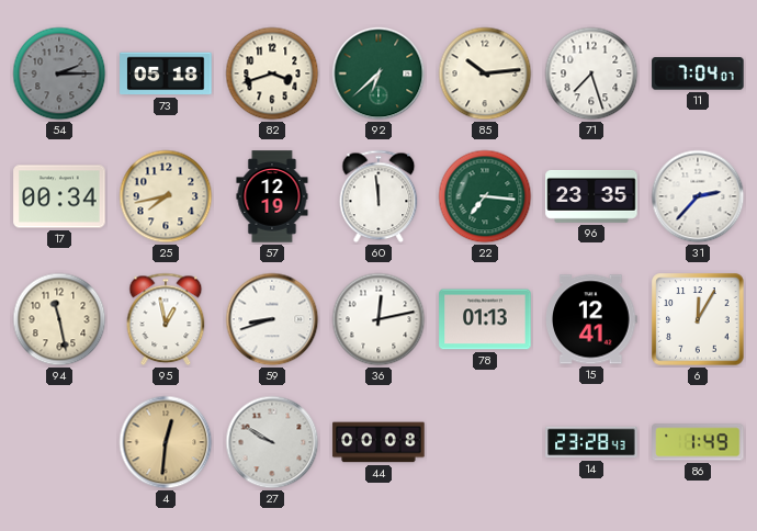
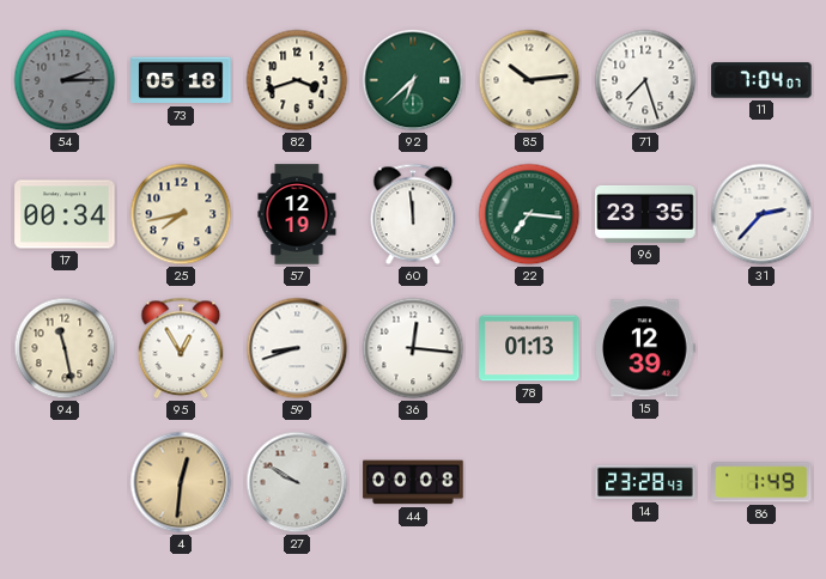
95: 12:58 -> 12:55
36: 12:13 -> 12:16
15: 12:41 -> 12:39
6: 12:05 -> none
